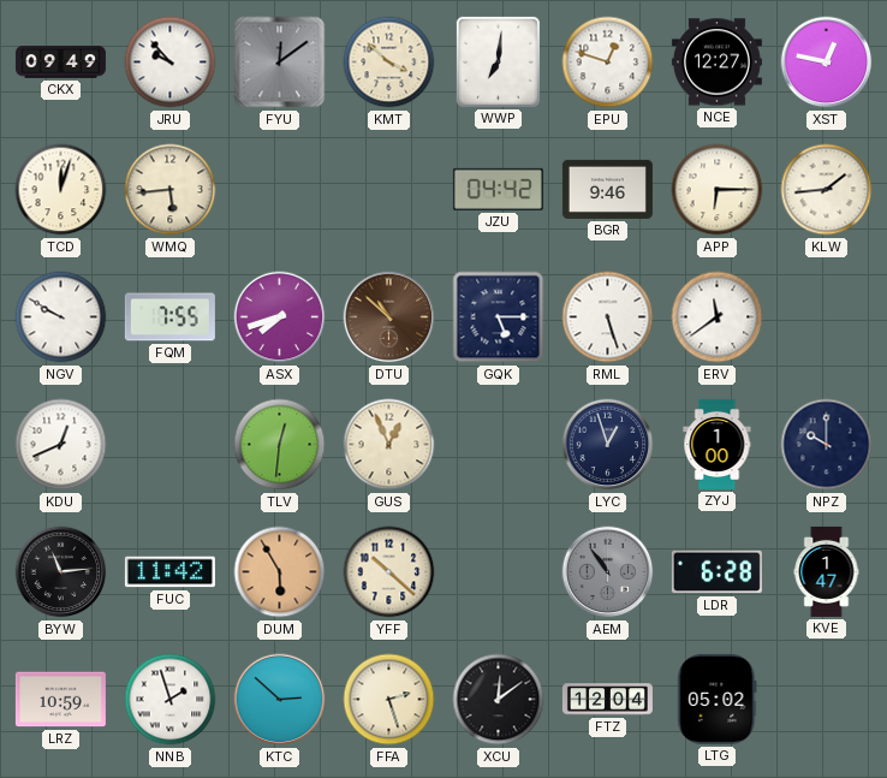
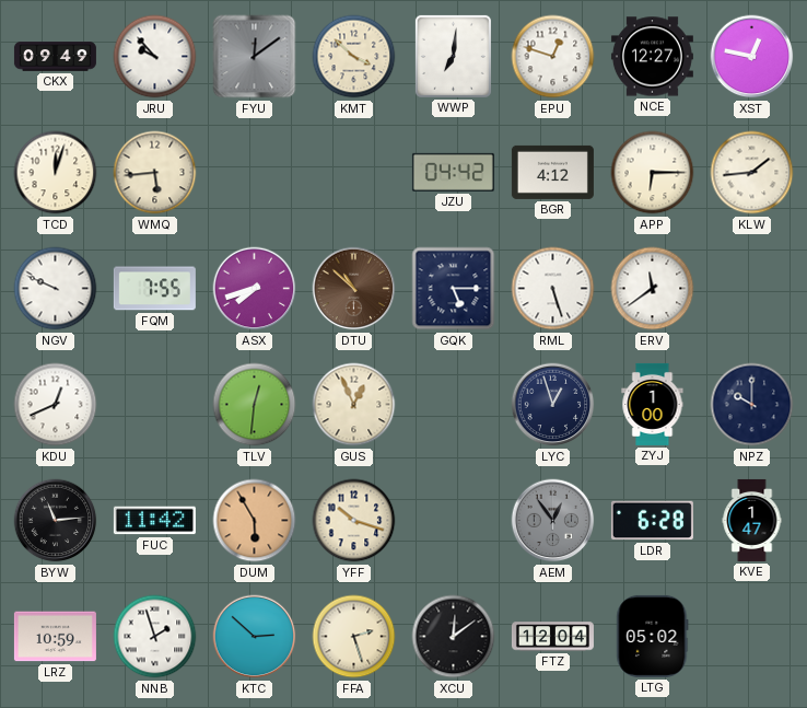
BGR: 9:46 -> 4:12
NGV: 9:50 -> 9:49
YFF: 10:22 -> 10:18
AEM: 10:54 -> 12:54
